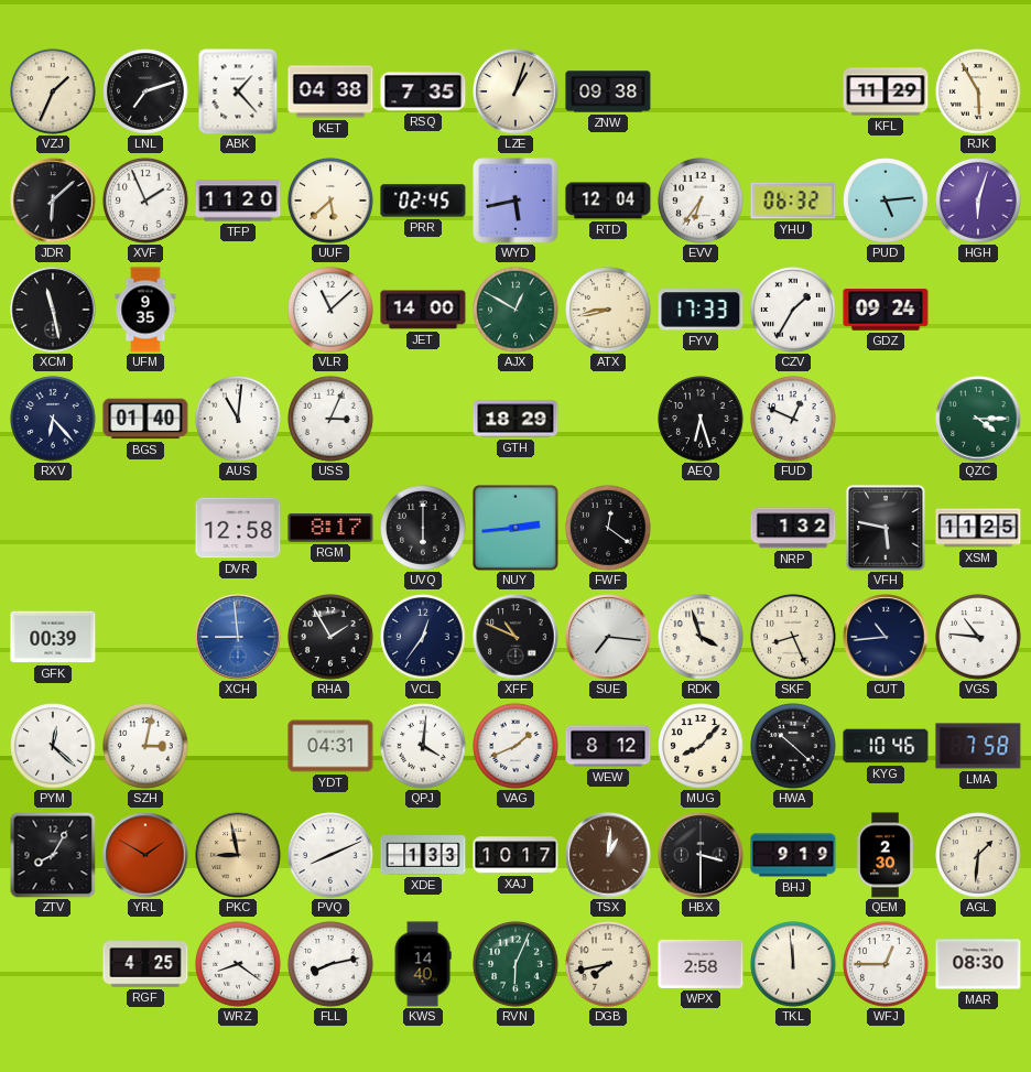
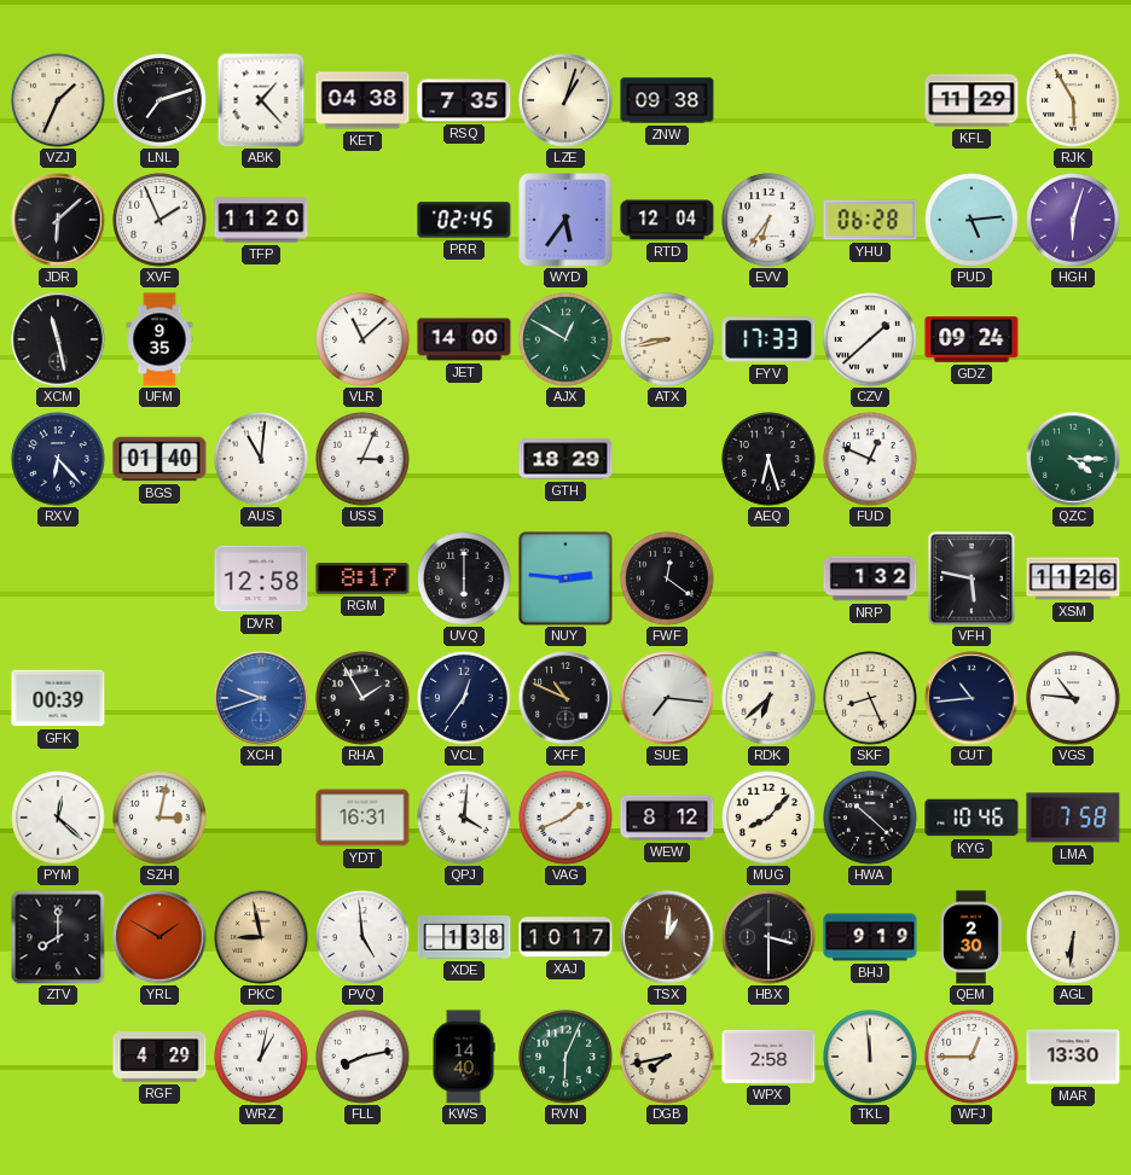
UUF: 5:38 -> none
WYD: 5:43 -> 5:36
YHU: 06:32 -> 06:28
CZV: 1:35 -> 1:38
NUY: 2:44 -> 2:46
XSM: 11:25 -> 11:26
XCH: 8:59 -> 9:42
RDK: 3:57 -> 6:38
YDT: 04:31 -> 16:31
ZTV: 8:05 -> 8:00
PVQ: 8:11 -> 4:59
XDE: 1:33 -> 1:38
AGL: 1:31 -> 6:31
RGF: 4:25 -> 4:29
WRZ: 8:21 -> 1:02
MAR: 08:30 -> 13:30
